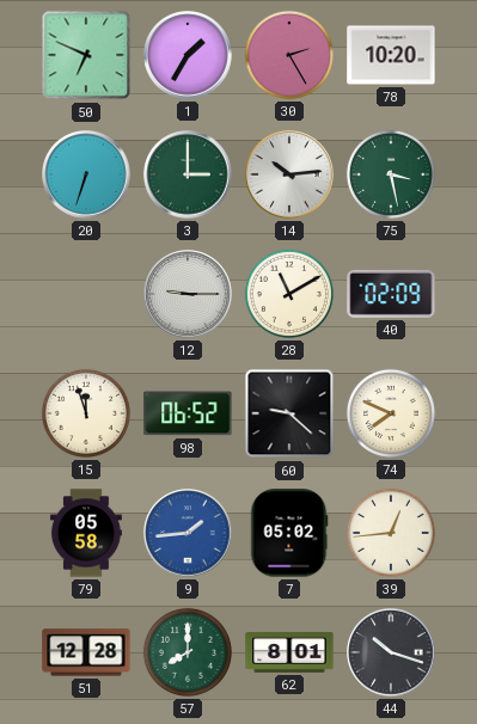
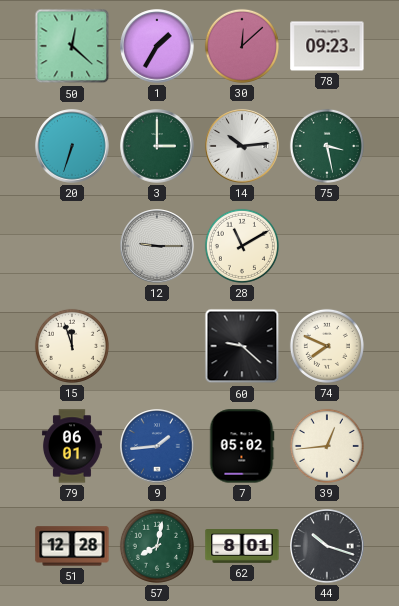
50: 6:49 -> 12:22
30: 2:25 -> 12:08
78: 10:20 -> 09:23
40: 02:09 -> none
98: 06:52 -> none
79: 05:58 -> 06:01
57: 8:00 -> 8:02
